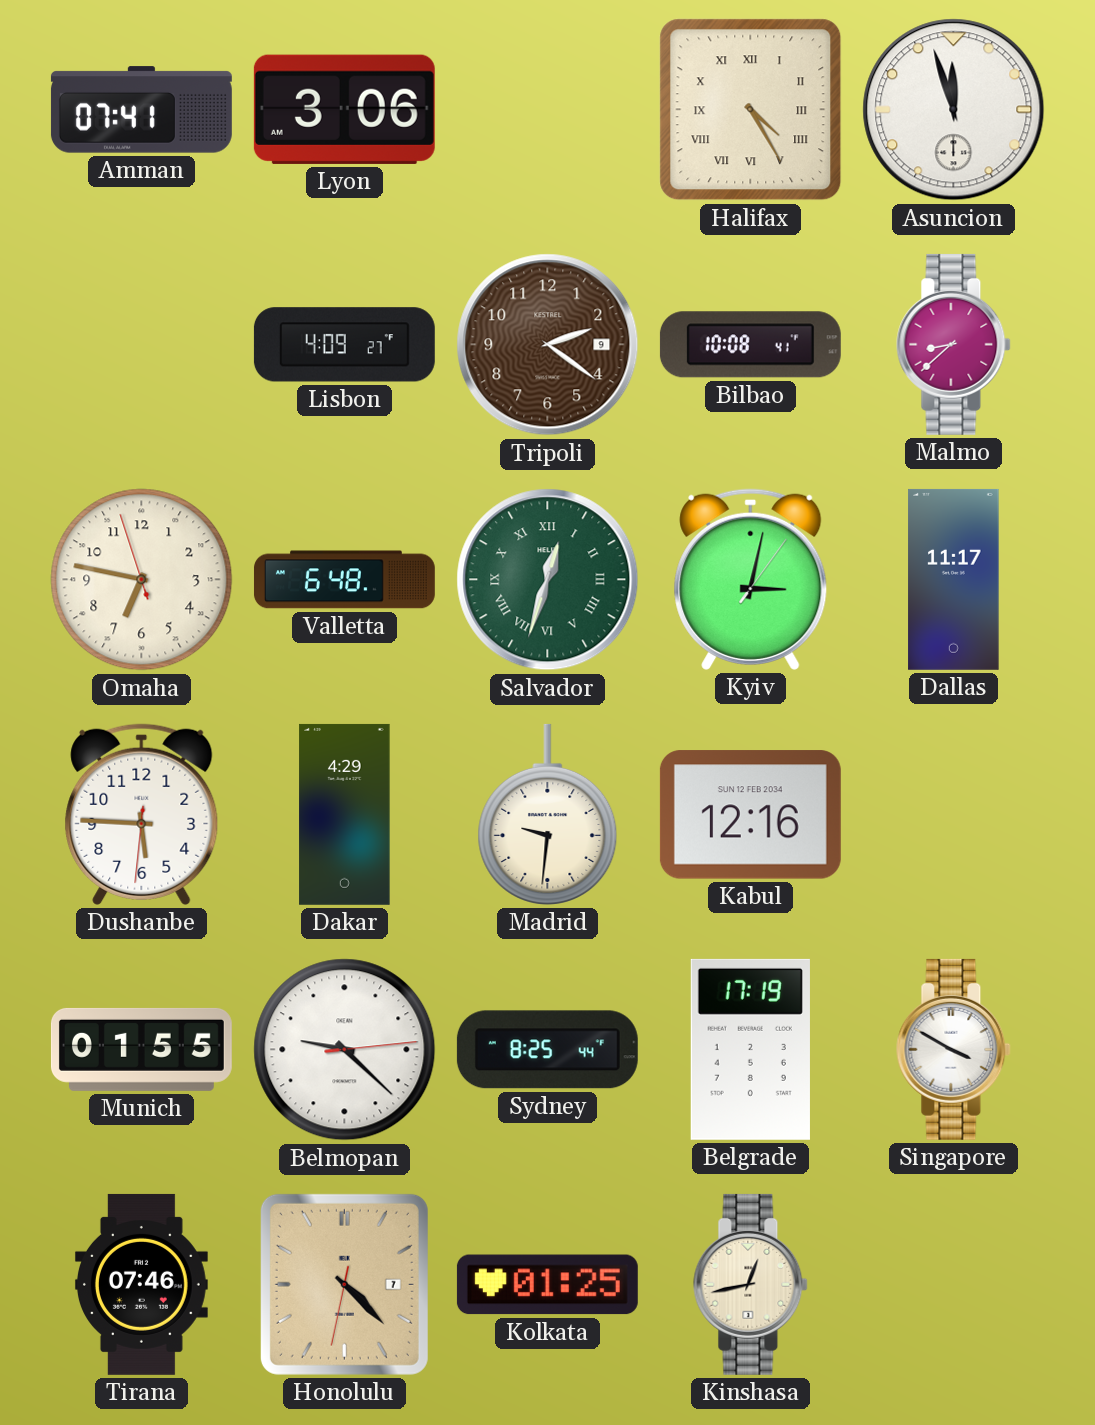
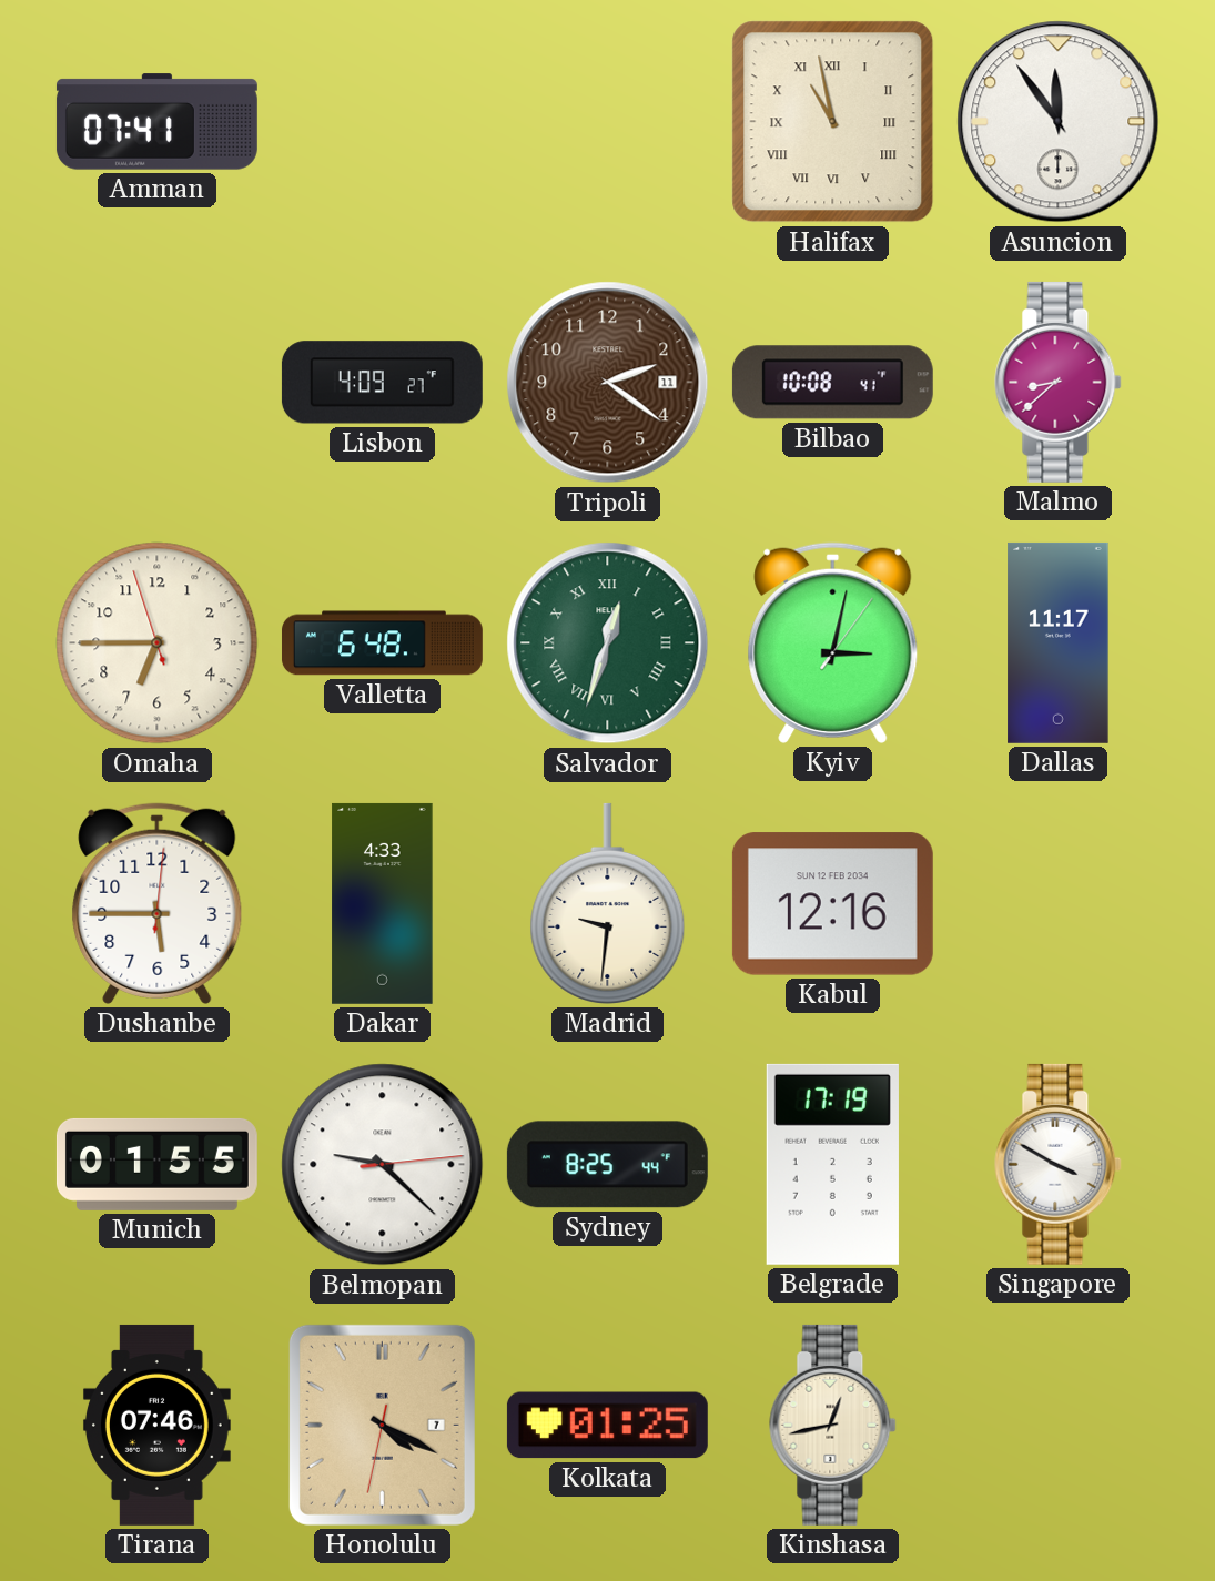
Lyon: 3:06 -> none
Halifax: 4:25 -> 10:58
Asuncion: 11:57 -> 11:54
Tripoli date: 9 -> 11
Omaha: 6:46 -> 6:44
Dushanbe: 5:45:31 -> 5:45:01
Dakar: 4:29 -> 4:33
Honolulu: 4:22 -> 4:19
